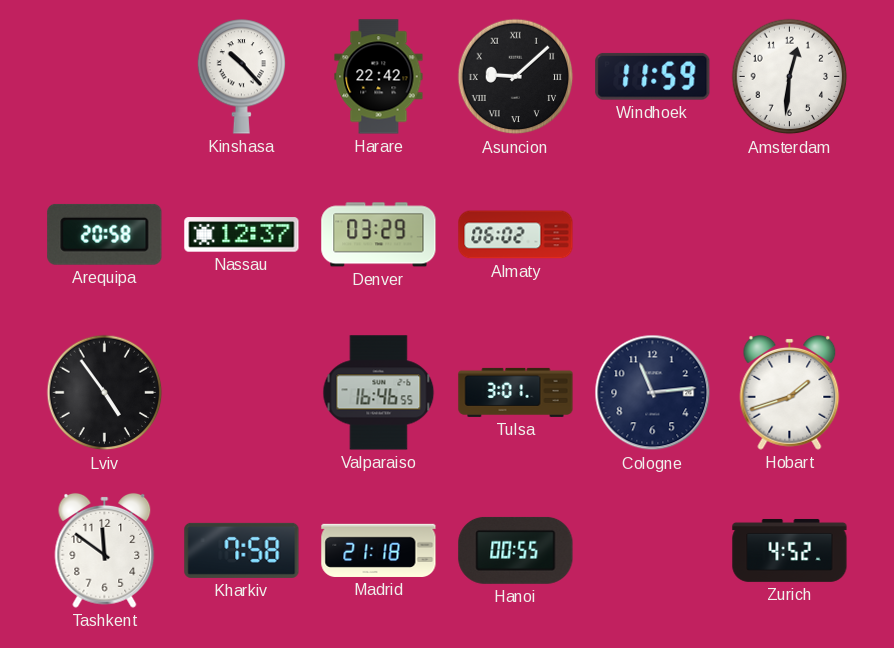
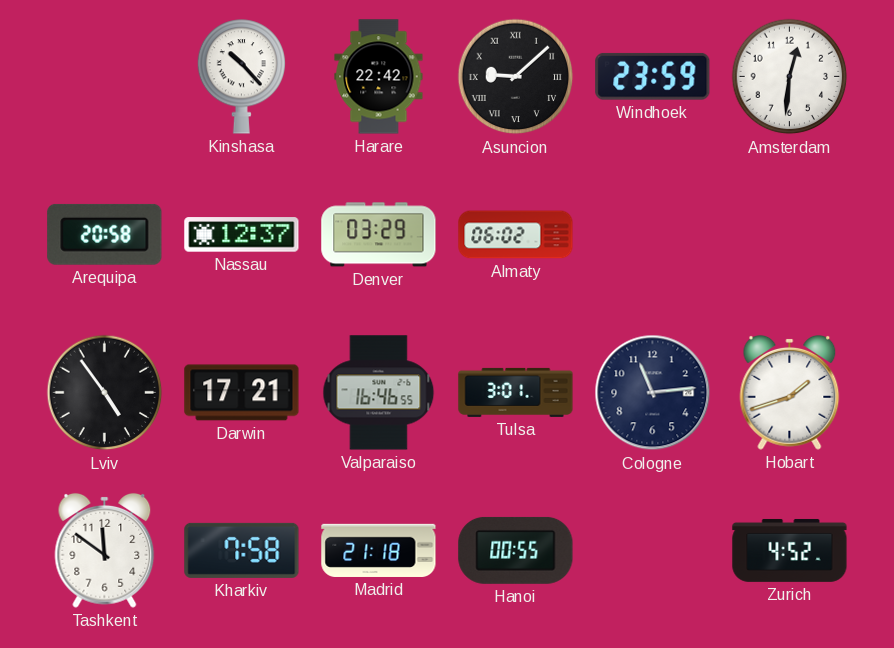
Windhoek: 11:59 -> 23:59
Darwin: none -> 17:21
